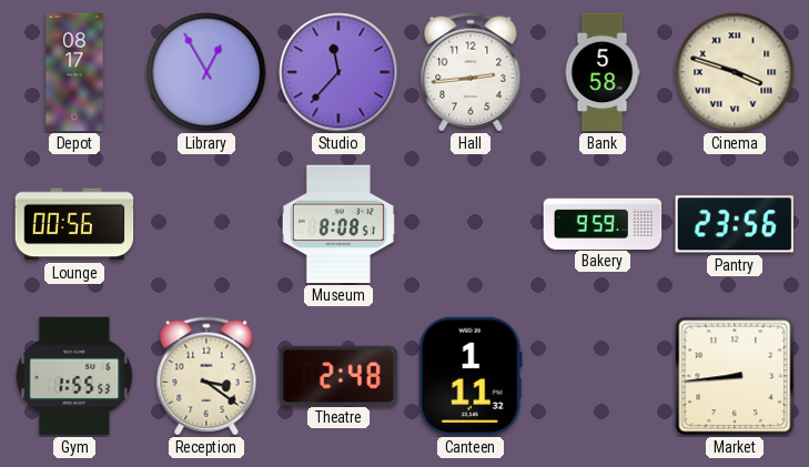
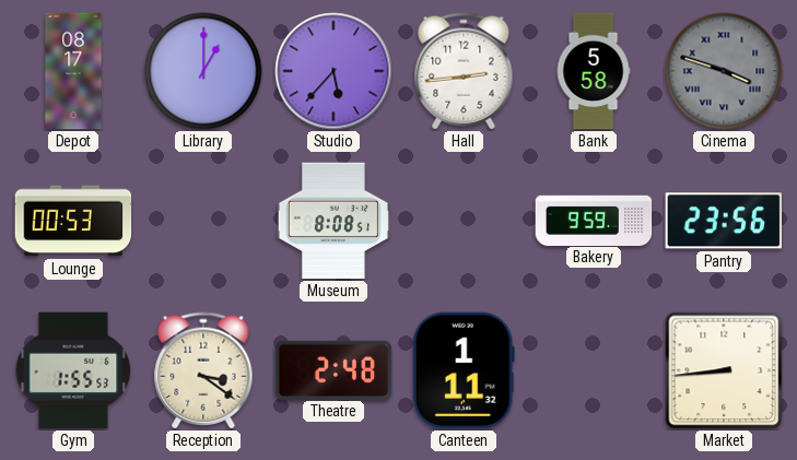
Library: 12:55 -> 1:00
Studio: 11:37 -> 5:37
Cinema dial: cream -> grey
Lounge: 00:56 -> 00:53
